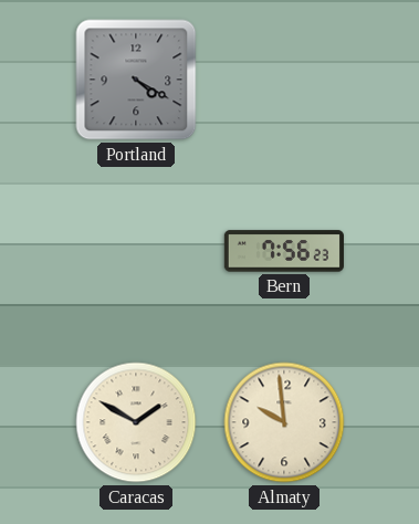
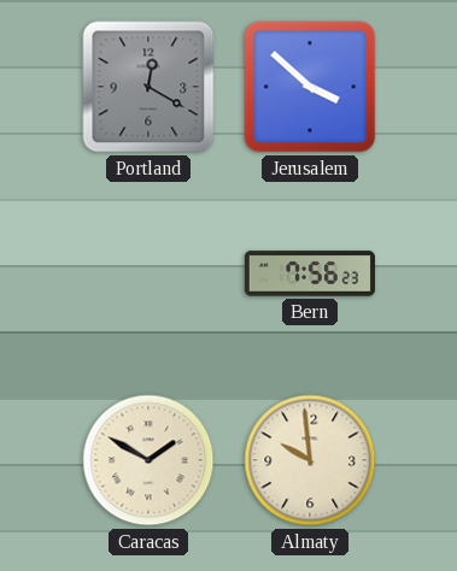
Portland: 4:20 -> 12:20
Jerusalem: none -> 3:52
